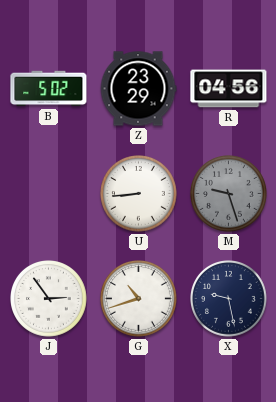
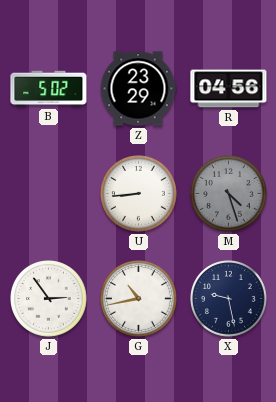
M: 9:27 -> 4:27
G: 10:42 -> 10:43
